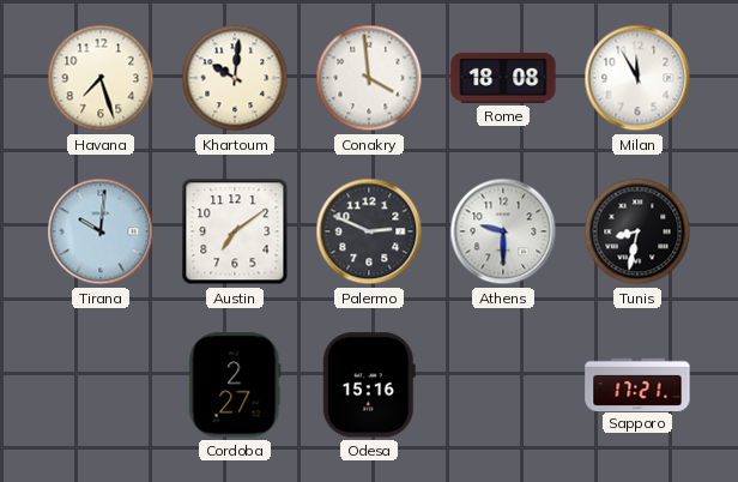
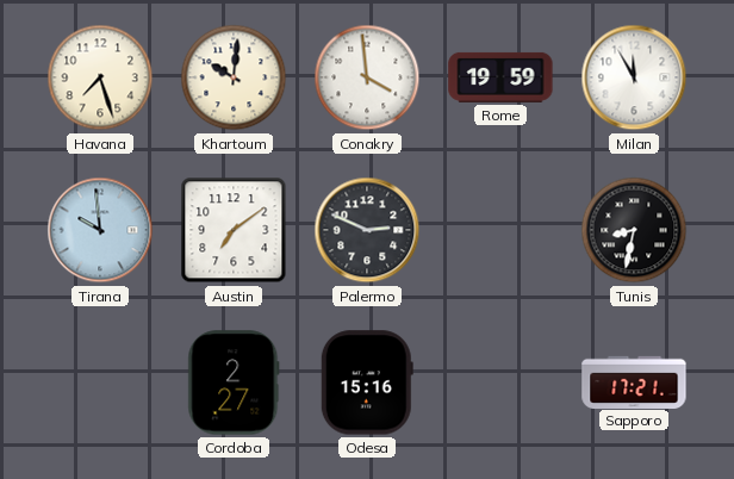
Rome: 18:08 -> 19:59
Tirana: 10:01 -> 9:59
Athens: 9:30 -> none
